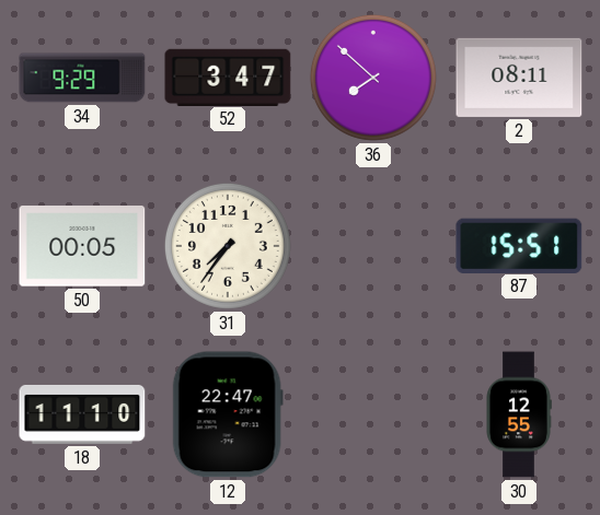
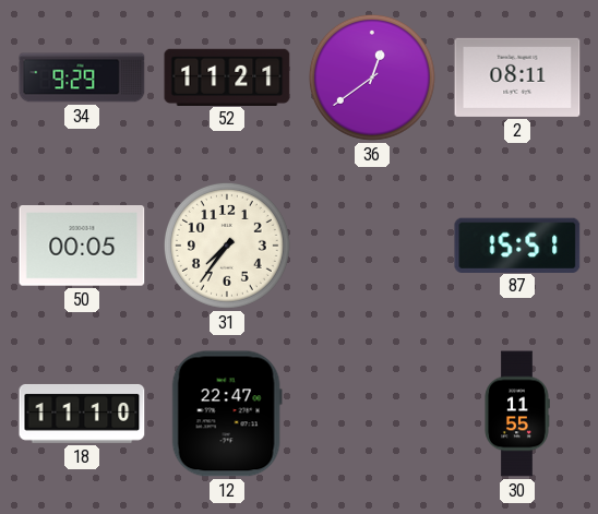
52: 3:47 -> 11:21
36: 7:52 -> 12:39
30: 12:55 -> 11:55
